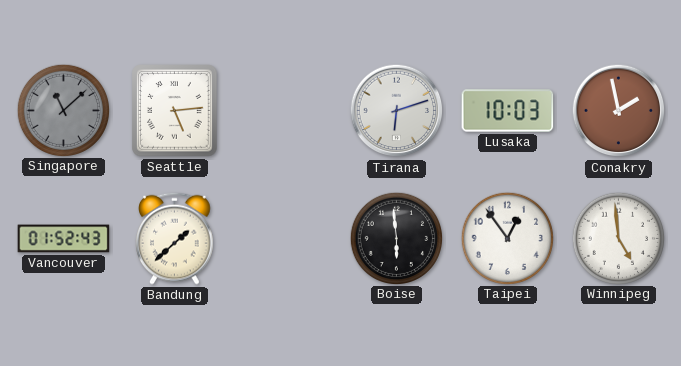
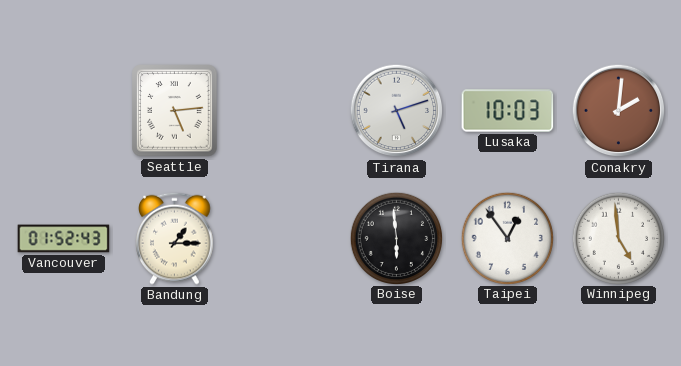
Singapore: 11:08 -> none
Tirana: 6:12 -> 5:12
Conakry: 1:58 -> 2:01
Bandung: 1:38 -> 1:15
